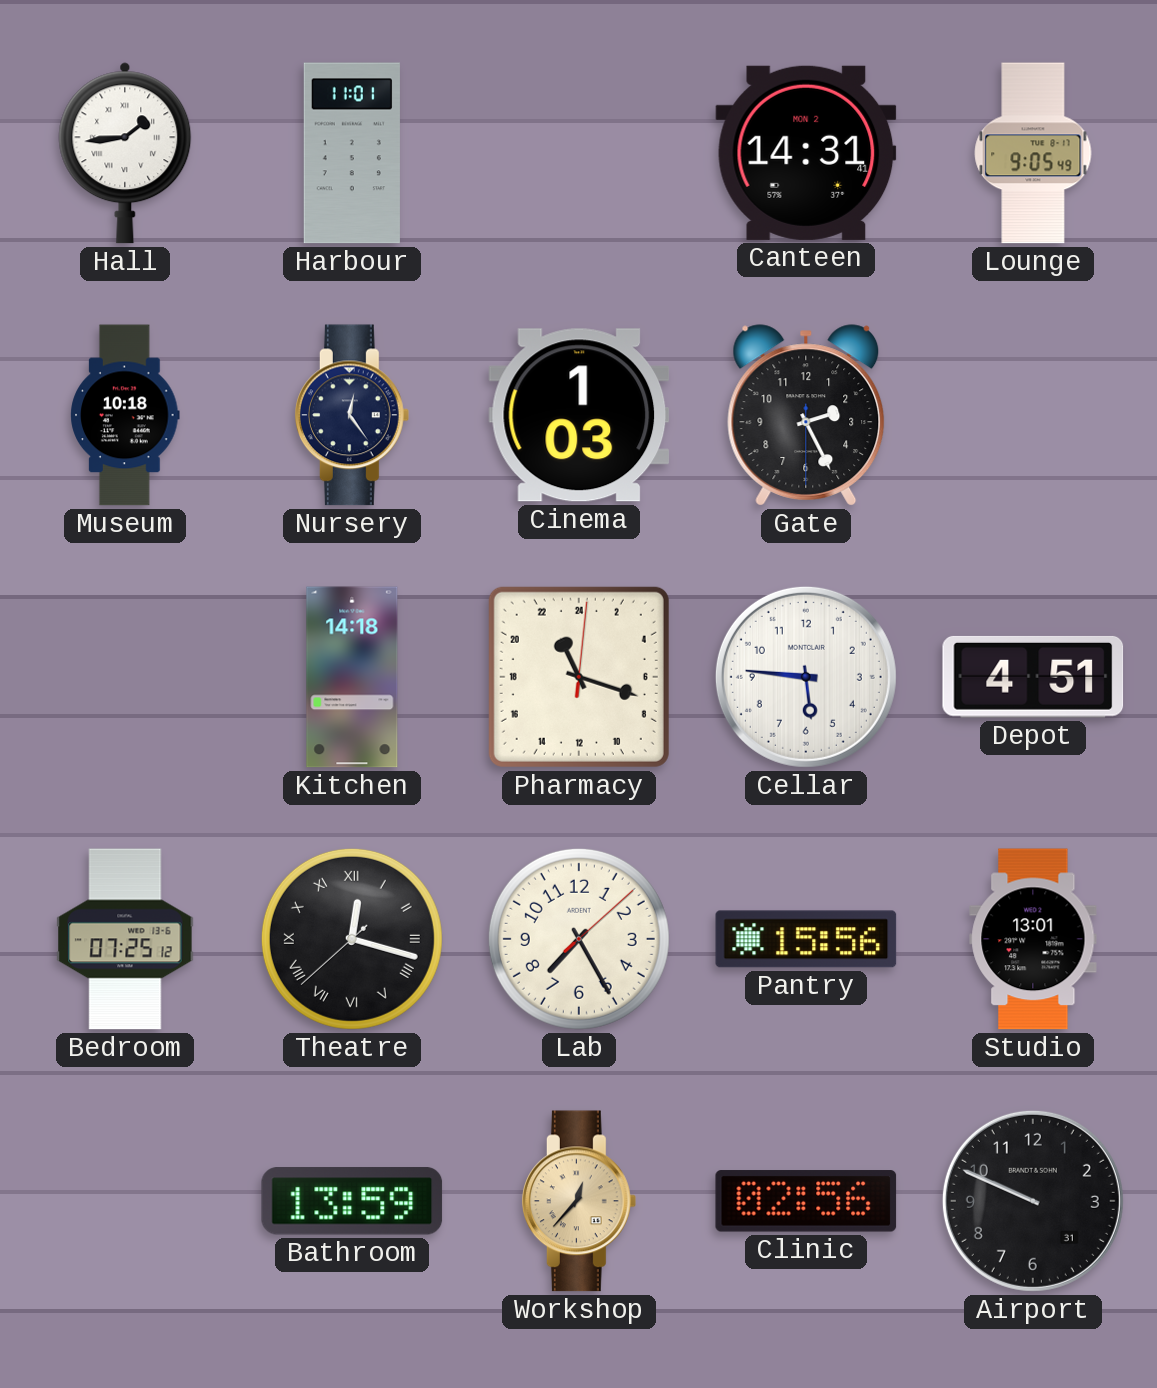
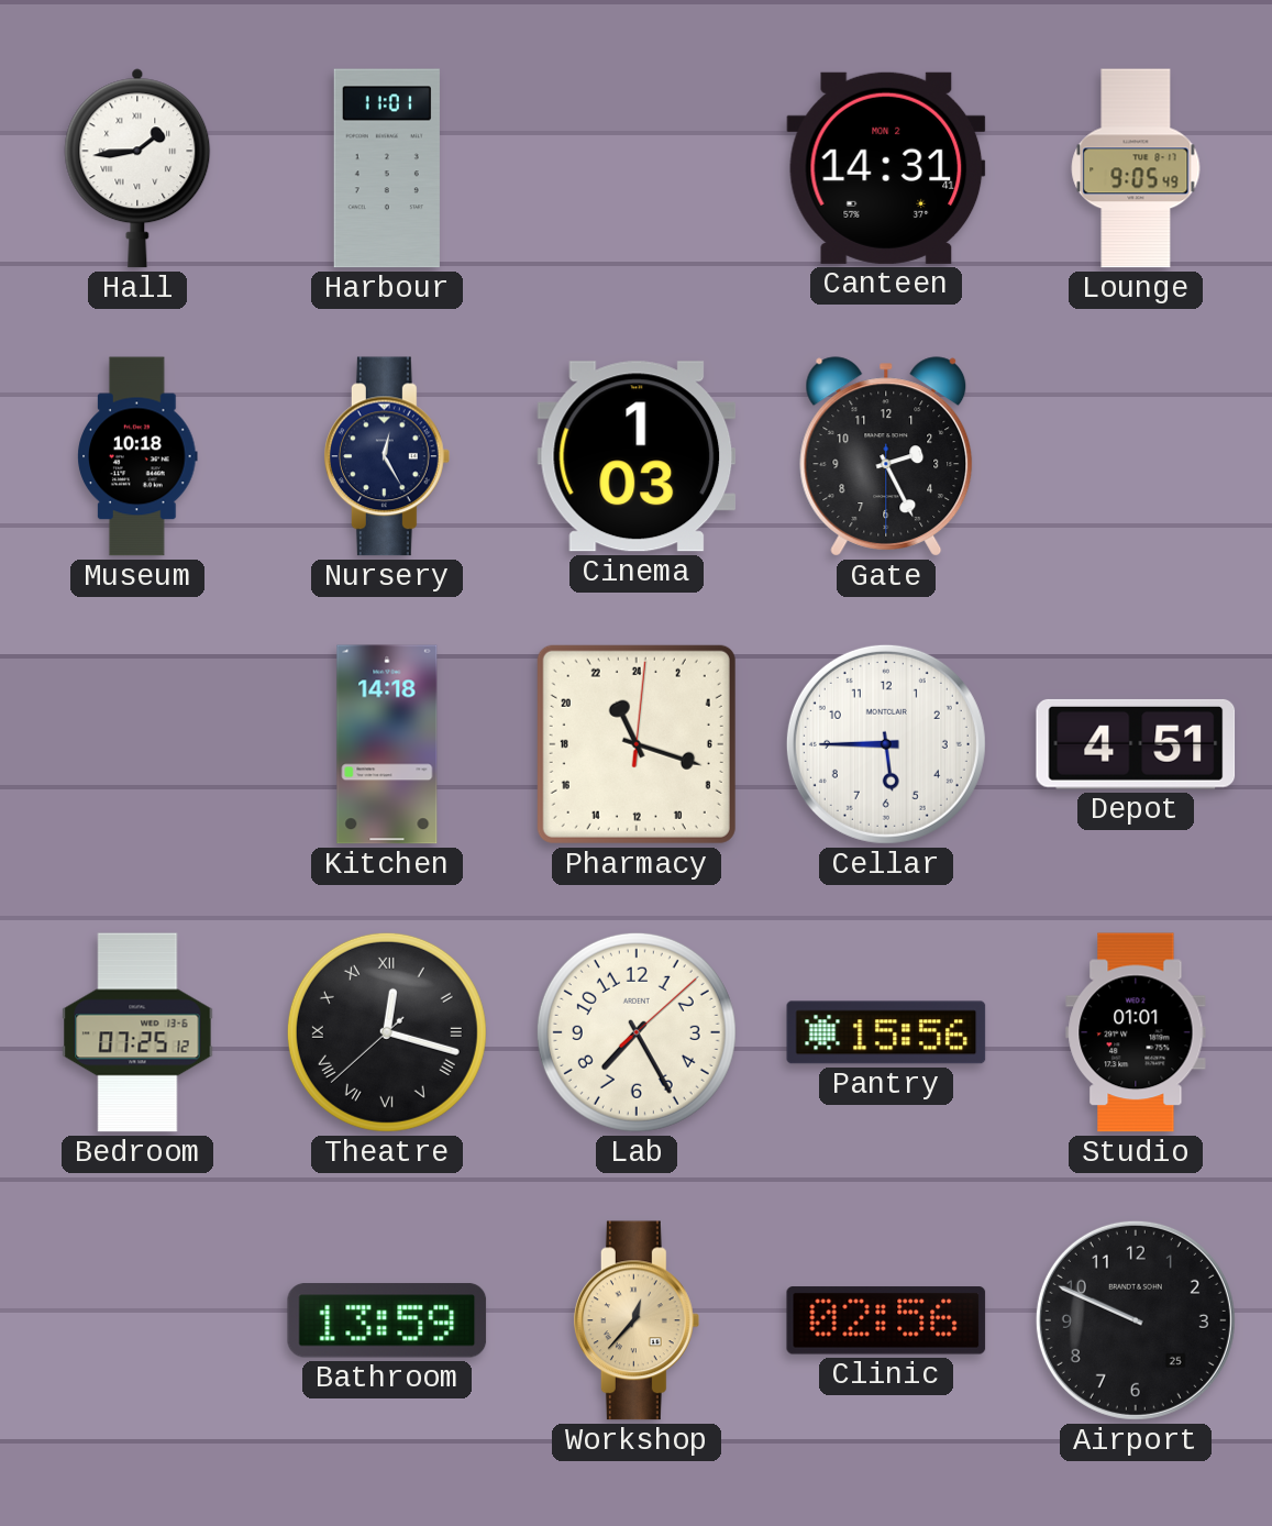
Nursery: 12:24 -> 12:25
Cellar: 5:46 -> 5:45
Studio: 13:01 -> 01:01
Airport date: 31 -> 25
